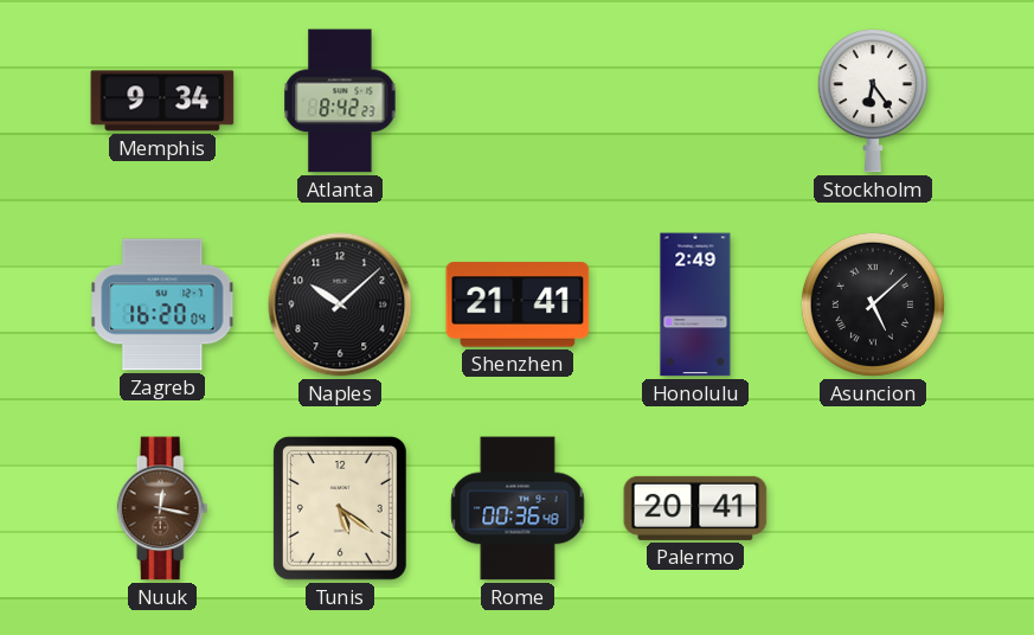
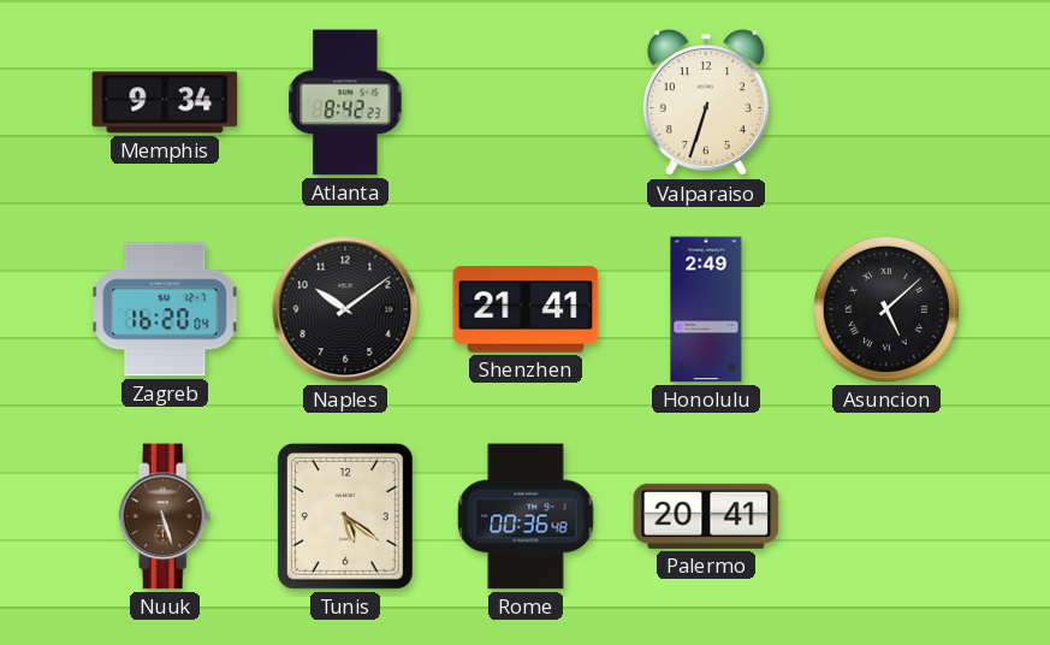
Valparaiso: none -> 6:33
Stockholm: 6:24 -> none
Naples: 10:08 -> 10:09
Nuuk: 12:17 -> 5:27
